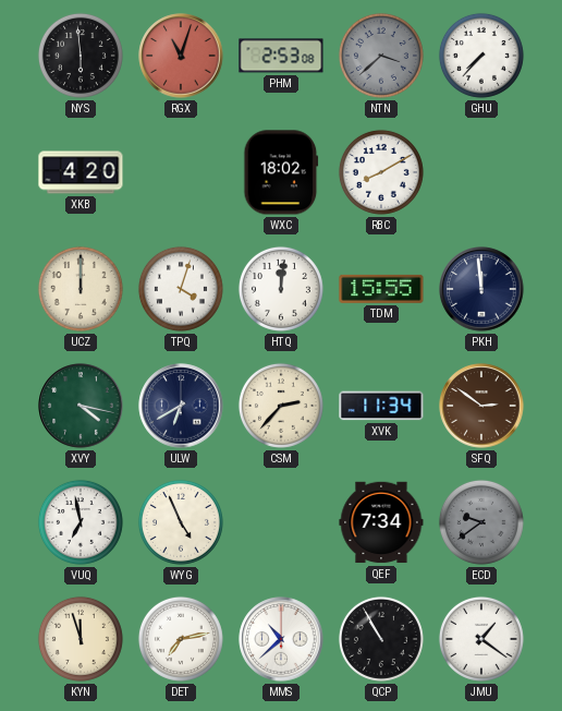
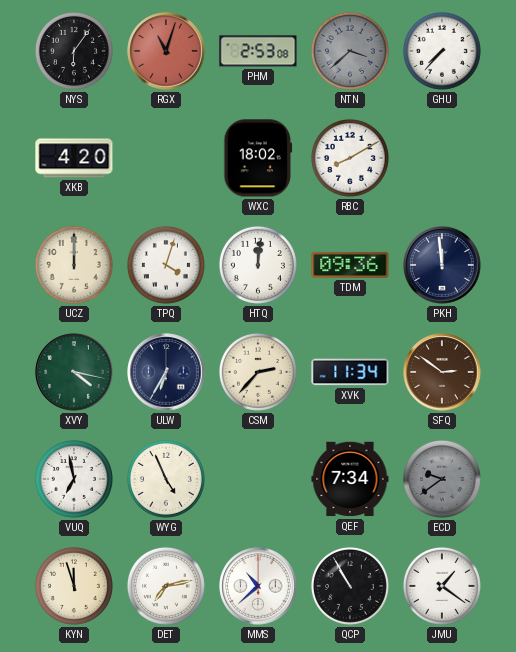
NYS: 5:59 -> 6:06
TDM: 15:55 -> 09:36
ULW: 6:40 -> 6:35
